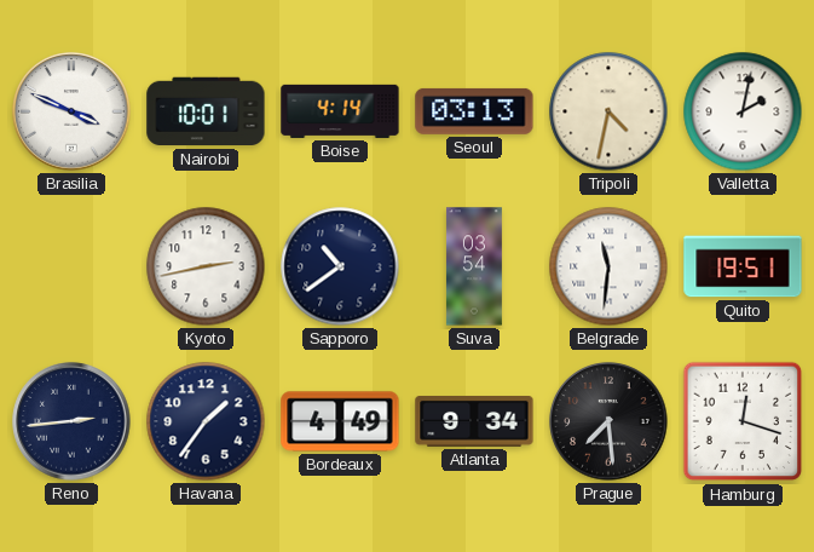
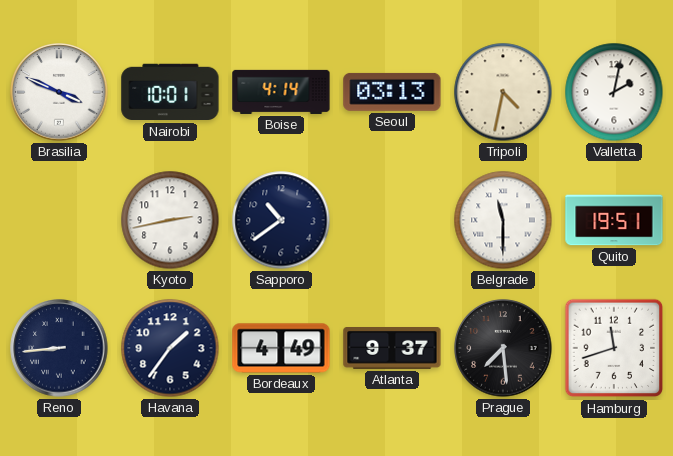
Suva: 03:54 -> none
Belgrade: 11:31 -> 11:30
Reno: 2:44 -> 8:44
Atlanta: 9:34 -> 9:37
Hamburg: 12:18 -> 11:42
